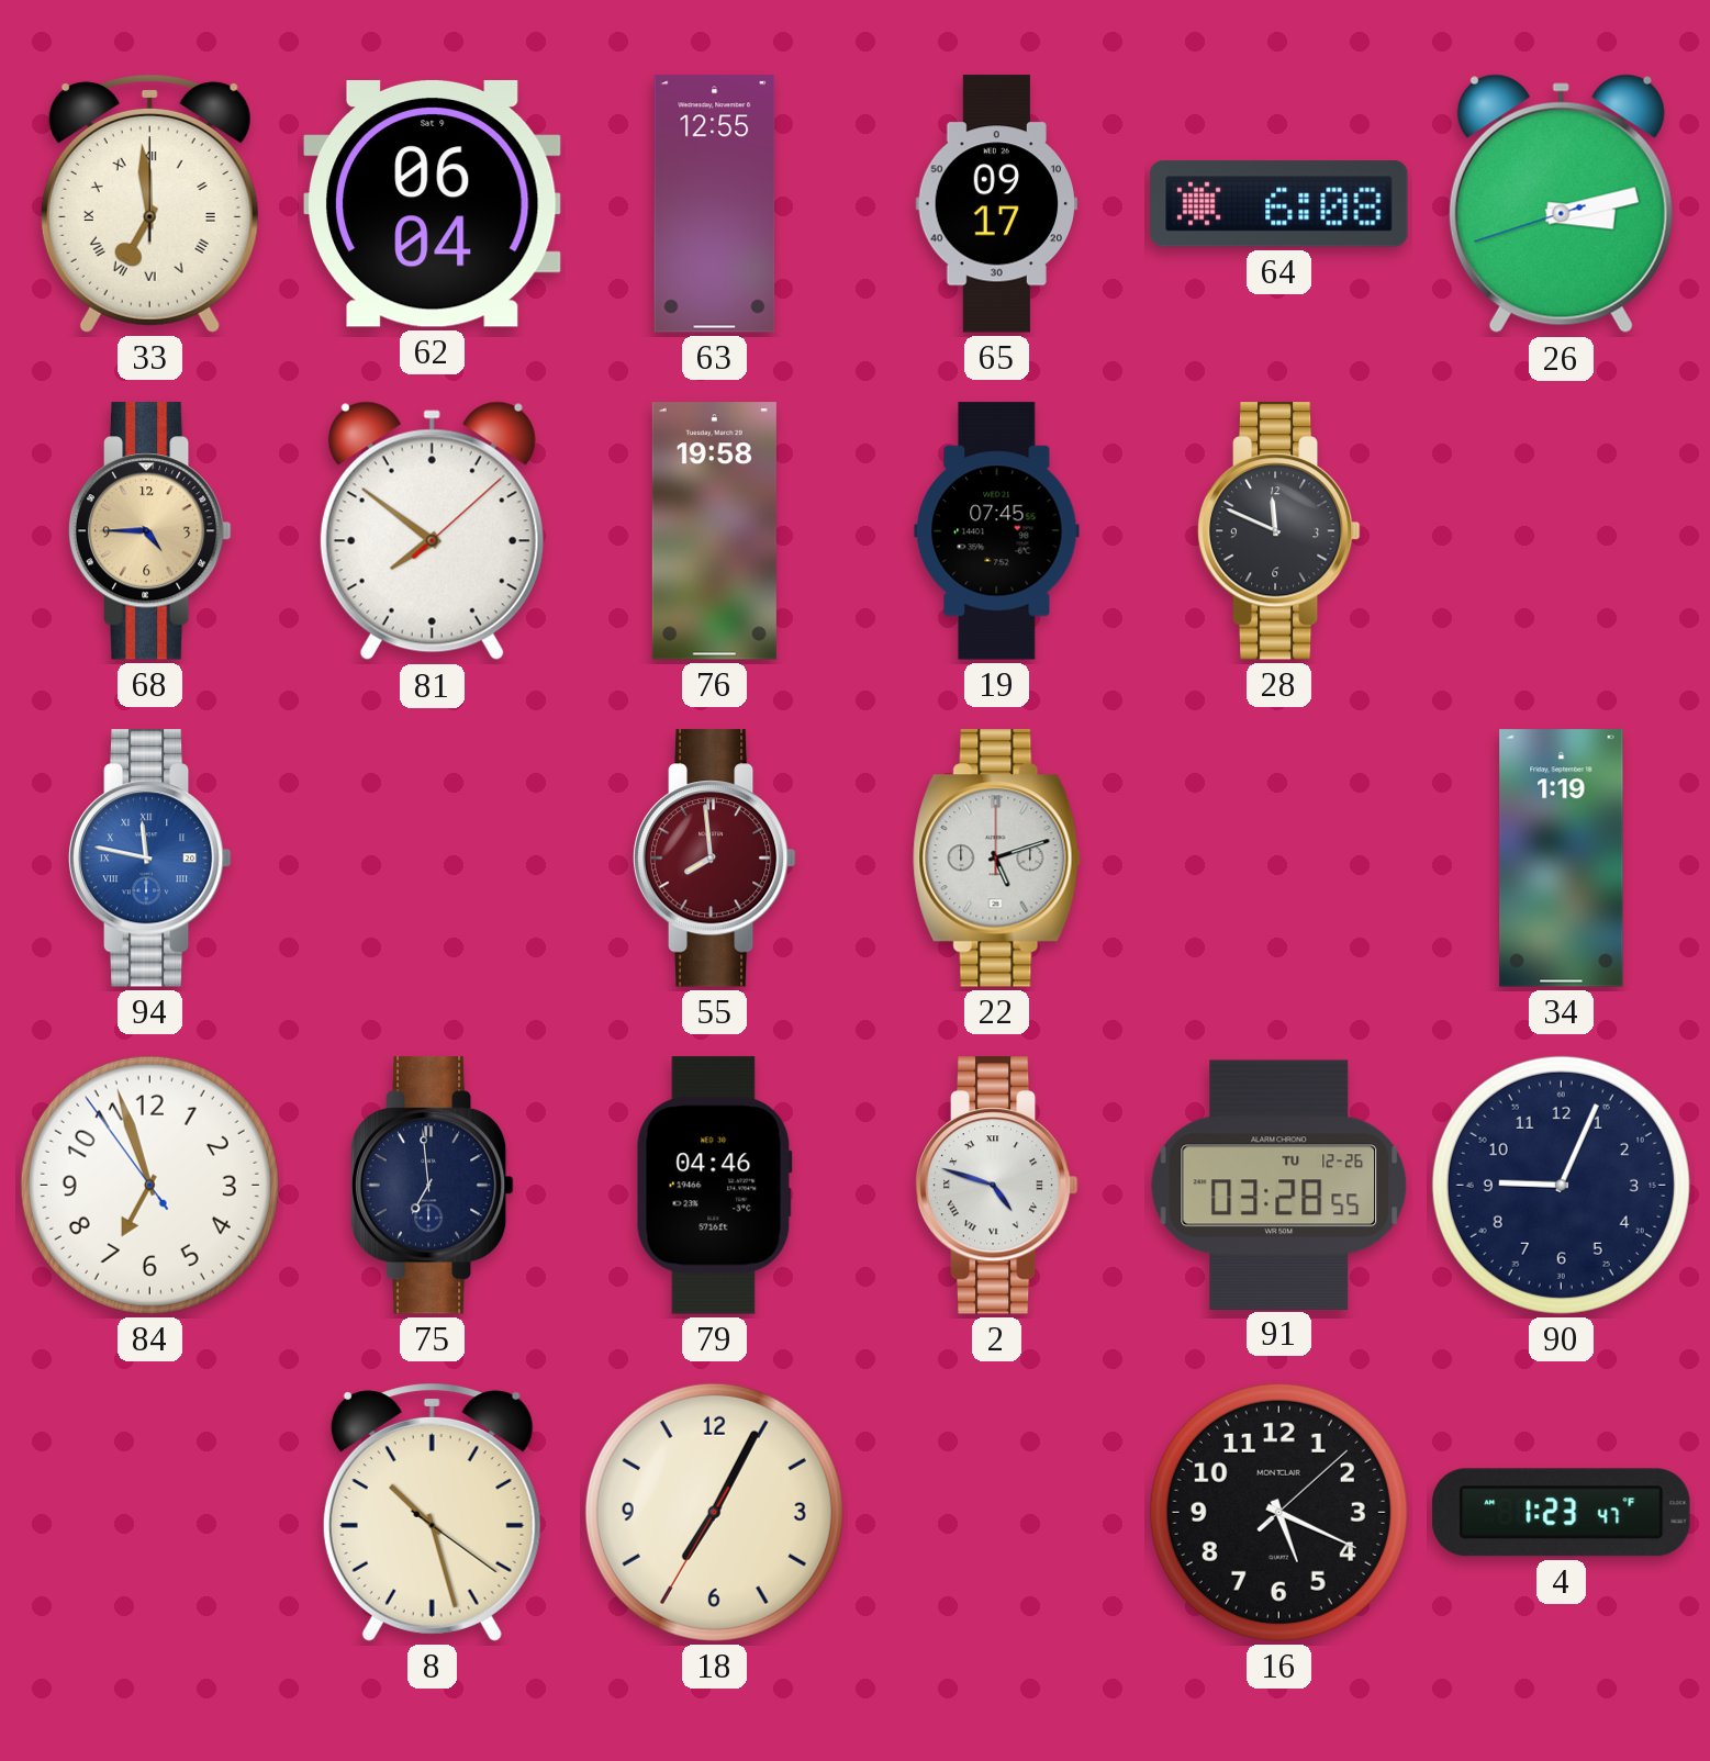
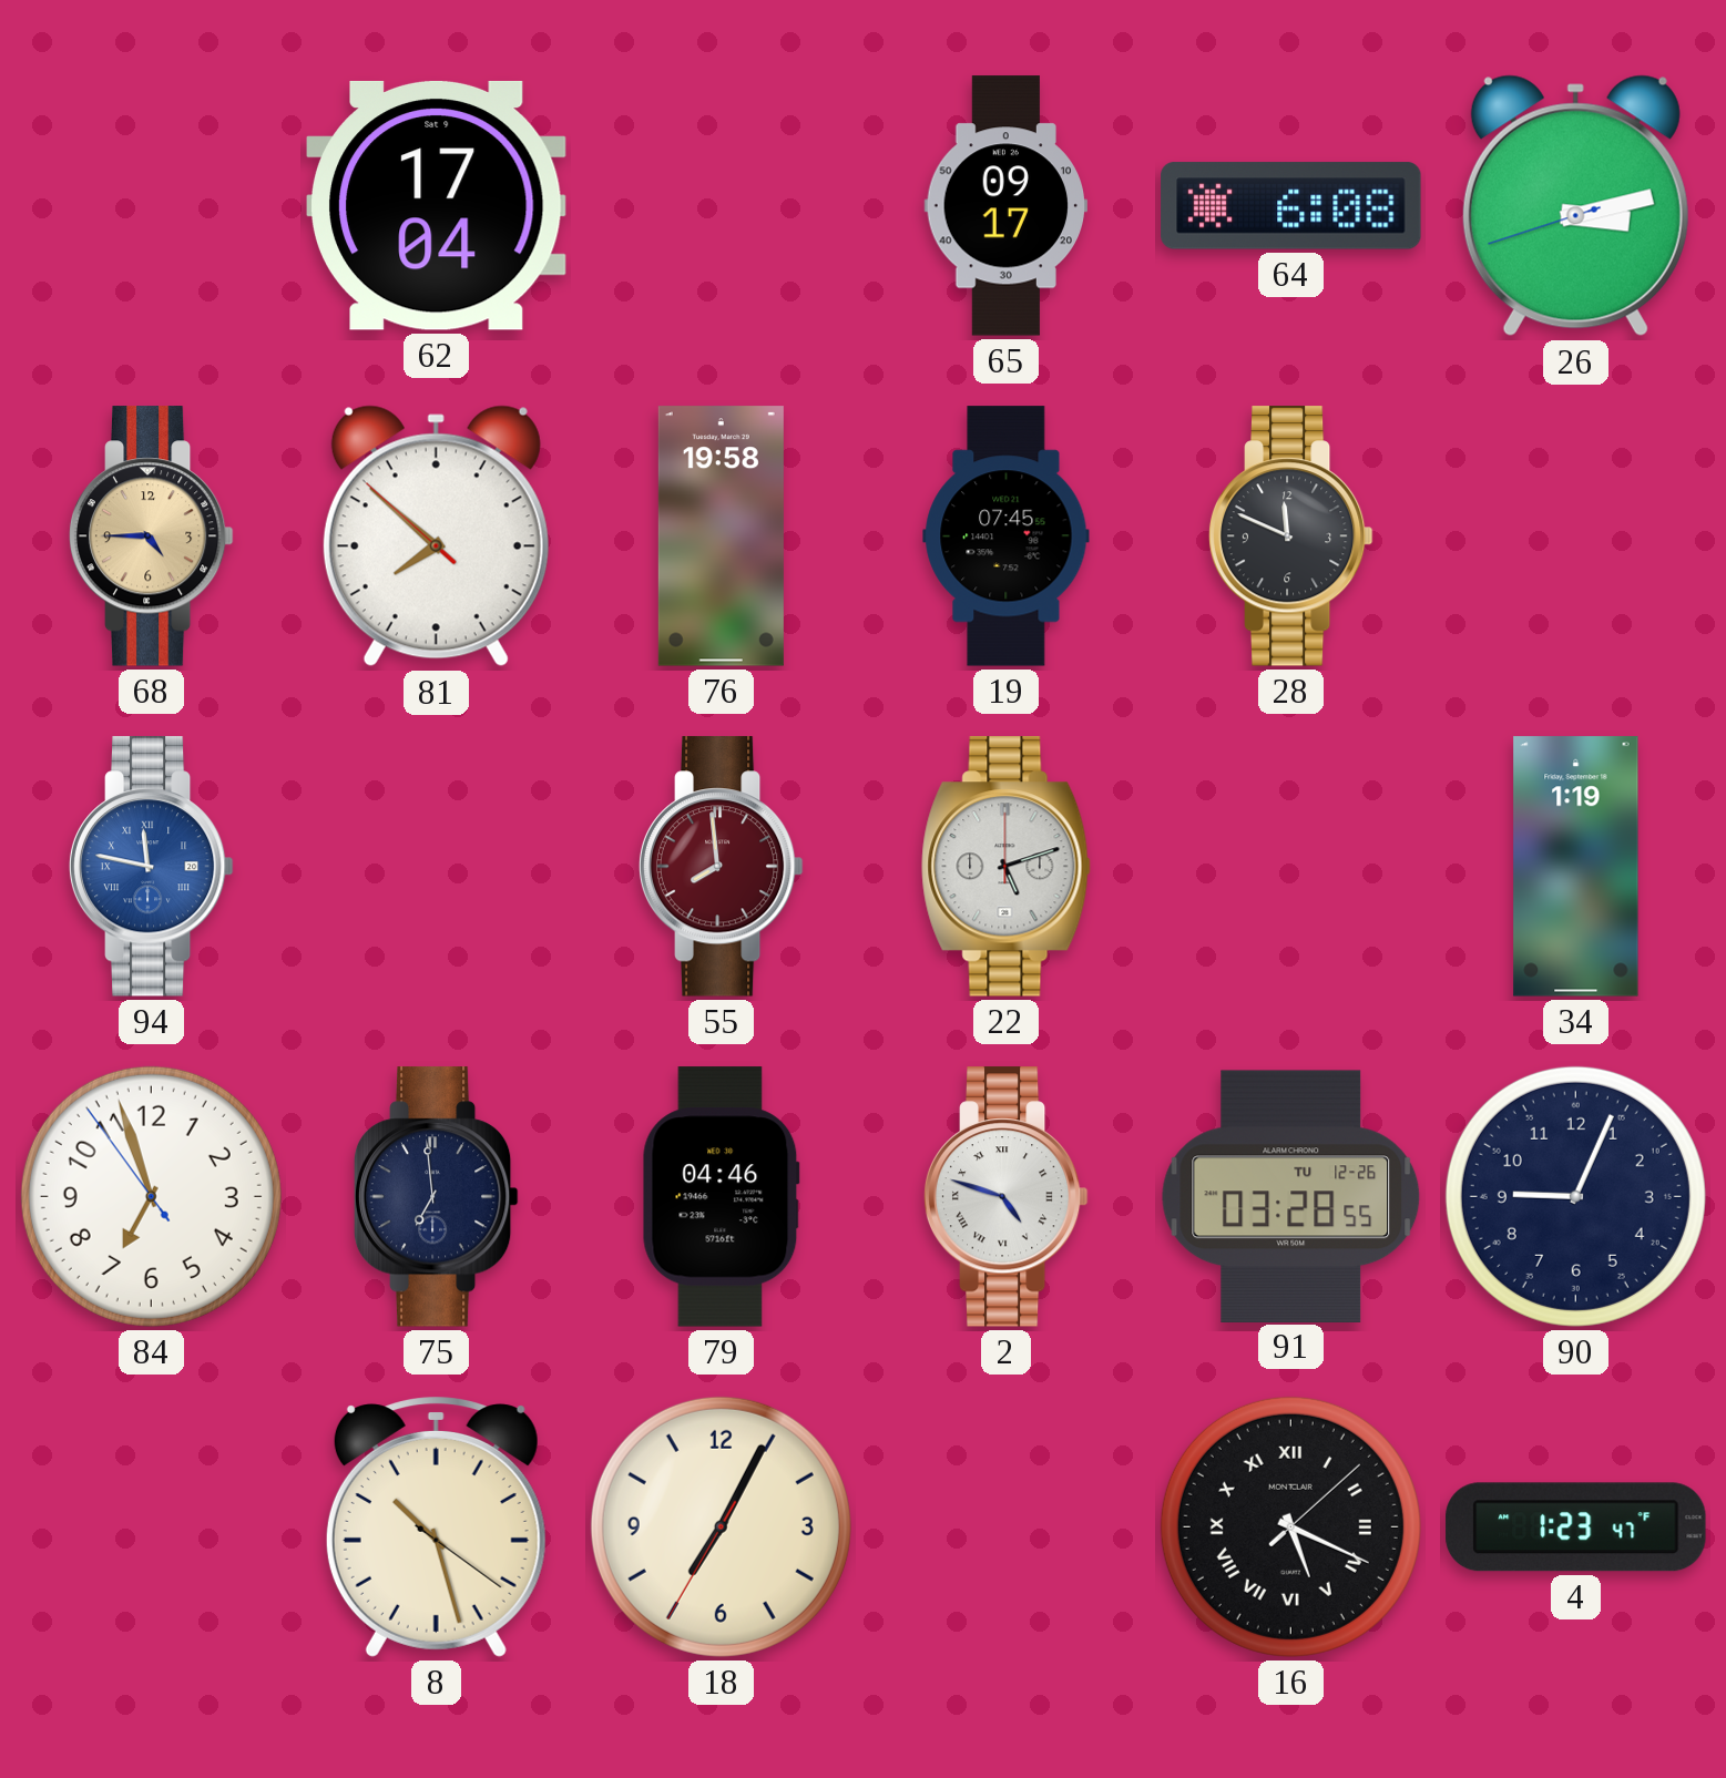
33: 6:59 -> none
62: 06:04 -> 17:04
63: 12:55 -> none
81: 7:51:08 -> 7:51:52
16 numerals: Arabic -> Roman
